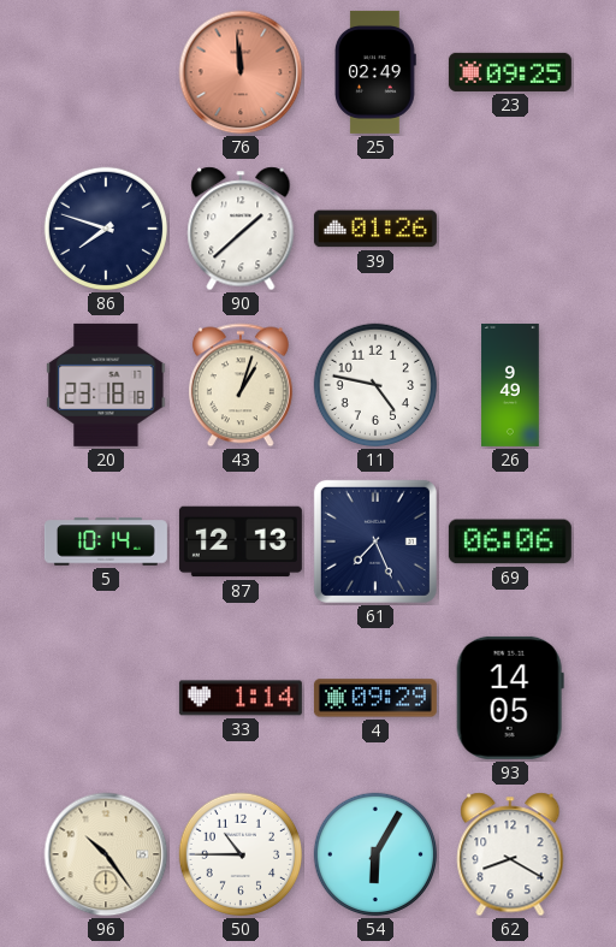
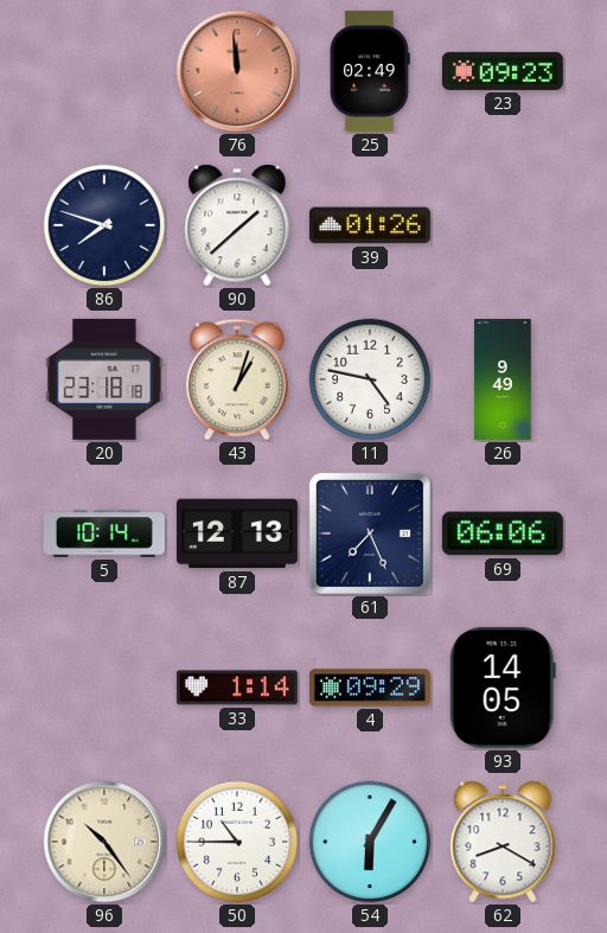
23: 09:25 -> 09:23
